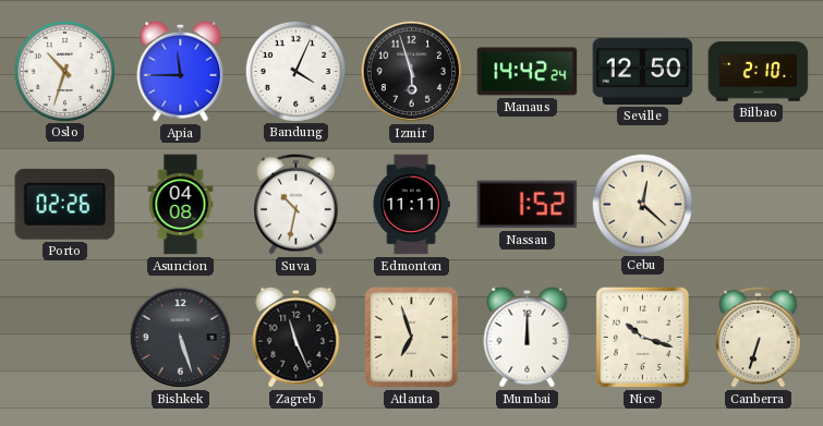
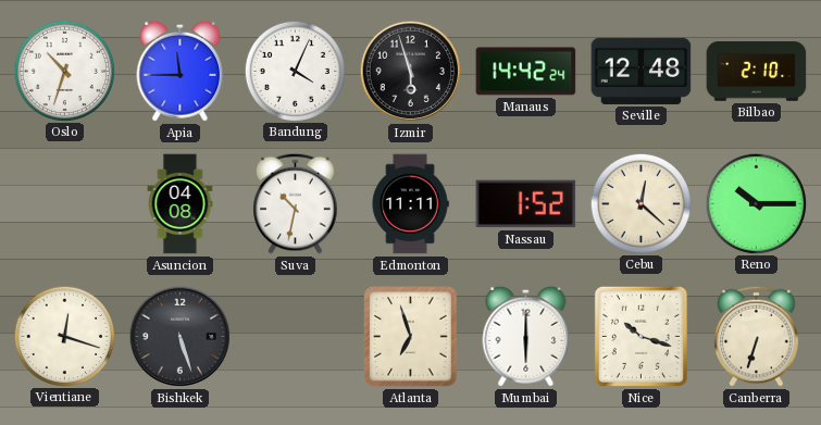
Seville: 12:50 -> 12:48
Porto: 02:26 -> none
Reno: none -> 10:15
Vientiane: none -> 12:18
Zagreb: 11:26 -> none
Mumbai: 12:00 -> 6:00
